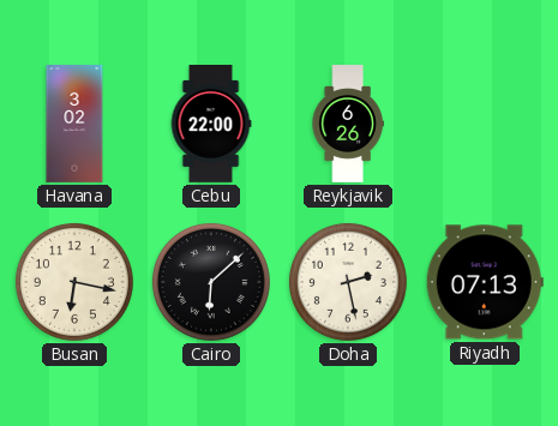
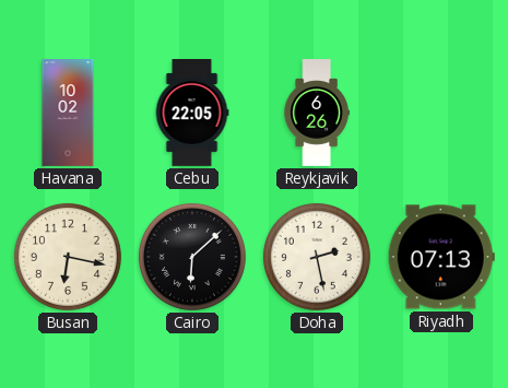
Havana: 3:02 -> 10:02
Cebu: 22:00 -> 22:05
